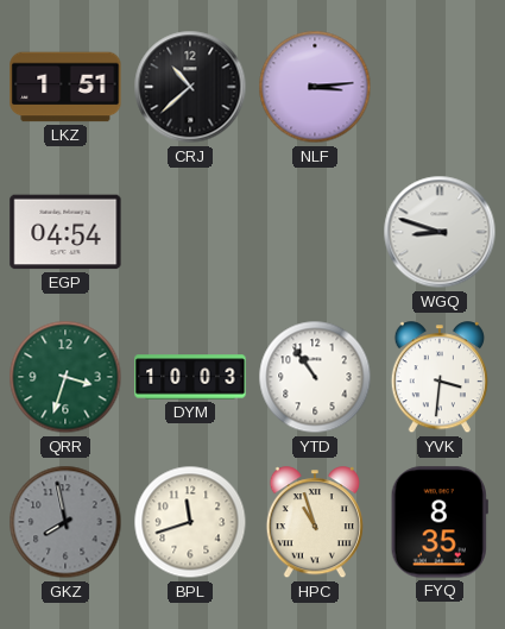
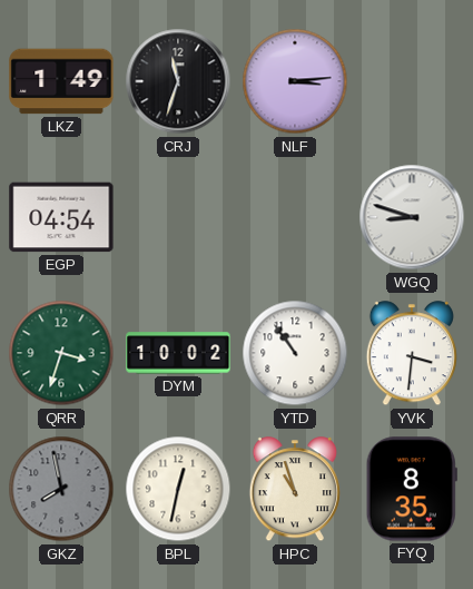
LKZ: 1:51 -> 1:49
CRJ: 10:38 -> 11:33
DYM: 10:03 -> 10:02
BPL: 11:42 -> 12:32
